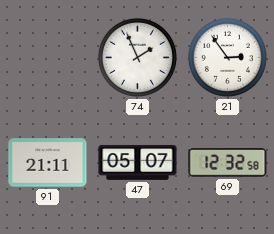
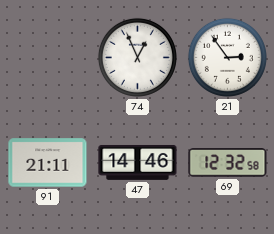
74: 1:56 -> 12:56
47: 05:07 -> 14:46
